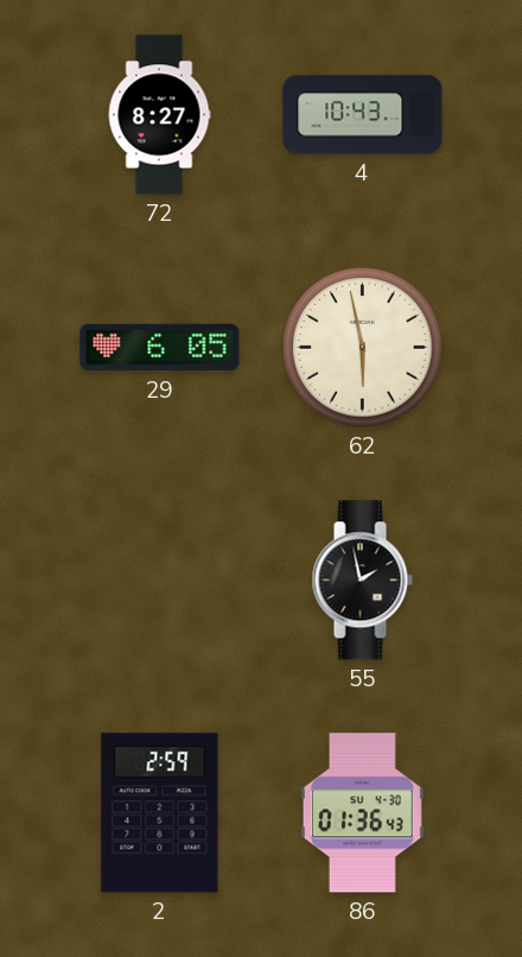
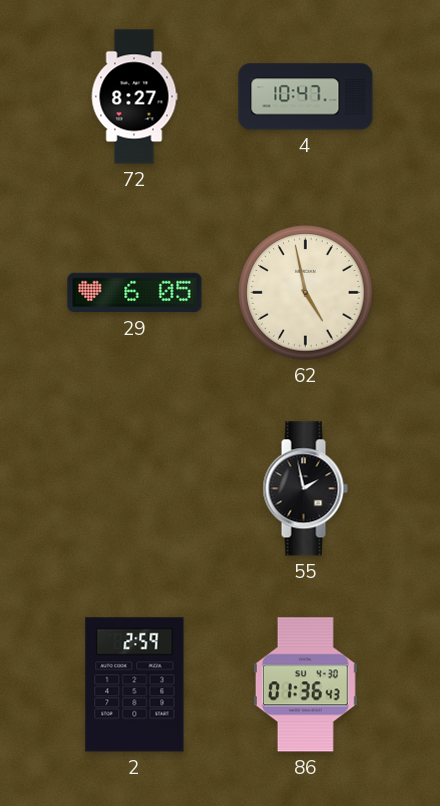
4: 10:43 -> 10:47
62: 5:58 -> 4:58
